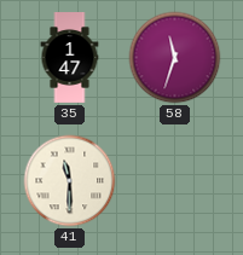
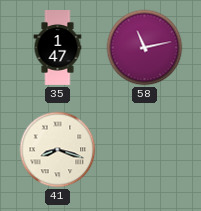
58: 11:33 -> 11:13
41: 11:30 -> 8:18
